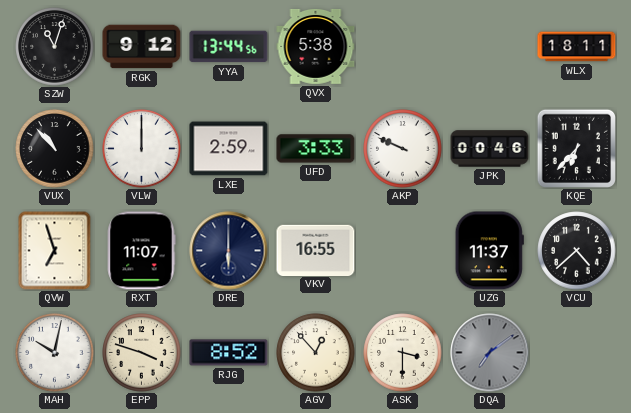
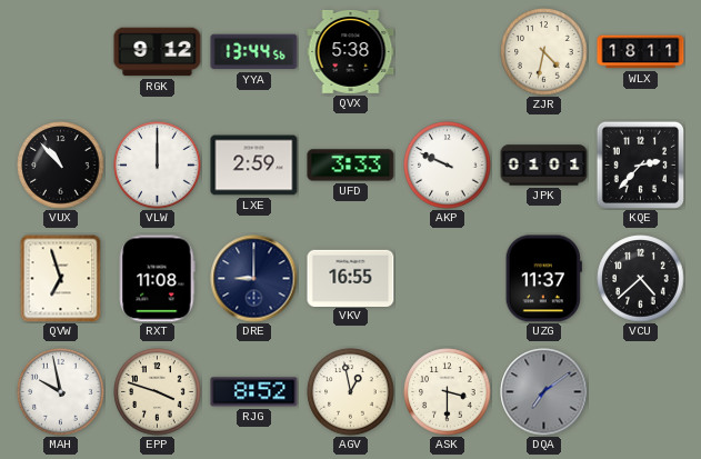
SZW: 11:03 -> none
ZJR: none -> 4:32
JPK: 00:46 -> 01:01
KQE: 6:37 -> 2:37
RXT: 11:07 -> 11:08
DRE: 6:00 -> 9:00
MAH: 10:02 -> 9:58
AGV: 12:53 -> 12:58
